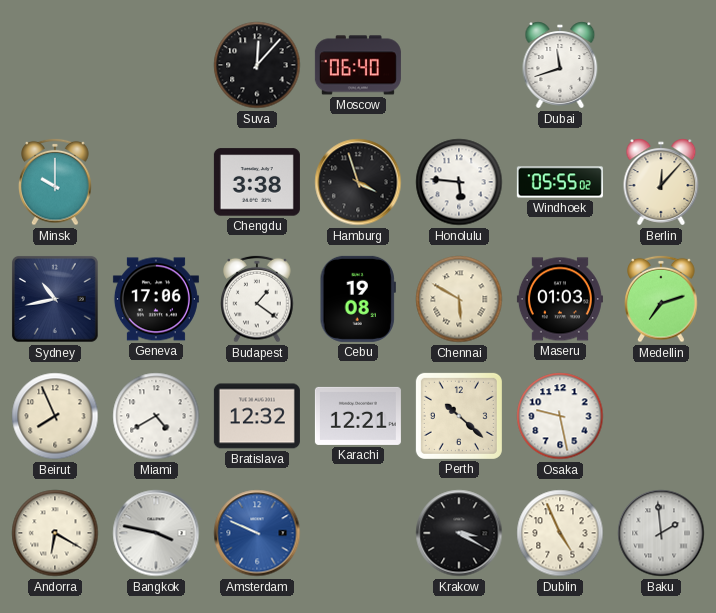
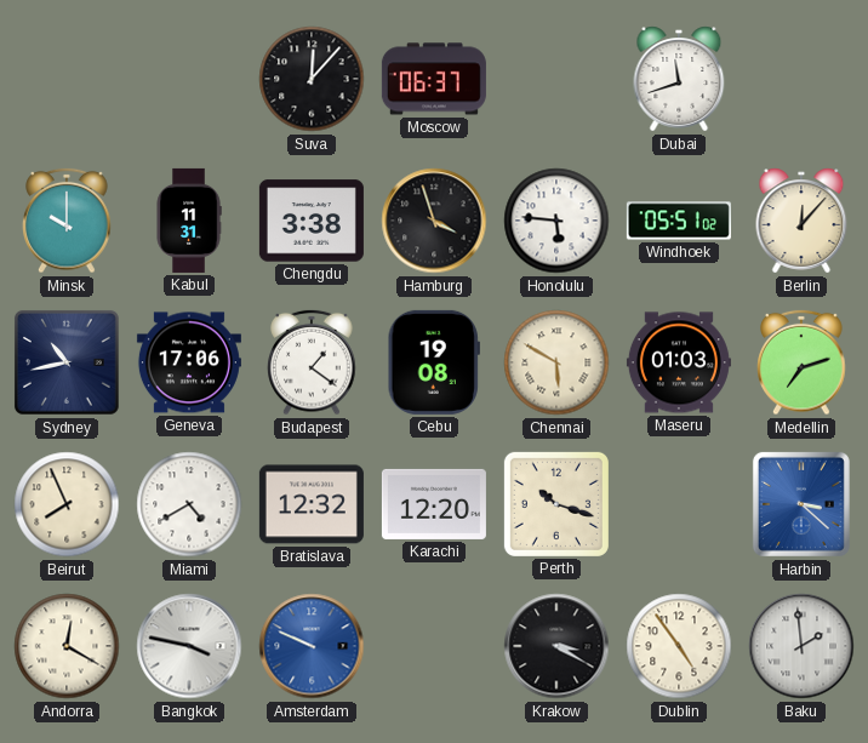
Moscow: 06:40 -> 06:37
Kabul: none -> 11:31
Windhoek: 05:55 -> 05:51
Karachi: 12:21 -> 12:20
Perth: 10:22 -> 10:18
Osaka: 9:28 -> none
Harbin: none -> 3:22
Andorra: 6:20 -> 12:20
Dublin: 4:56 -> 4:54
